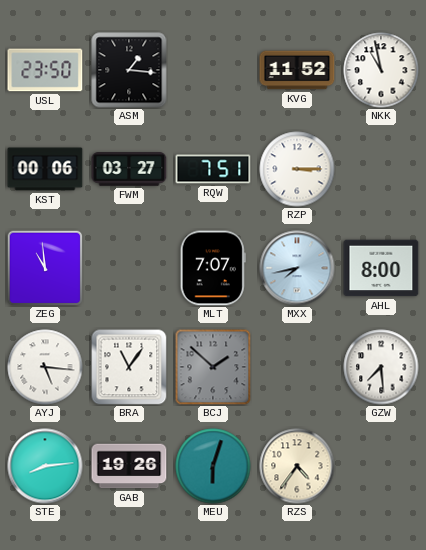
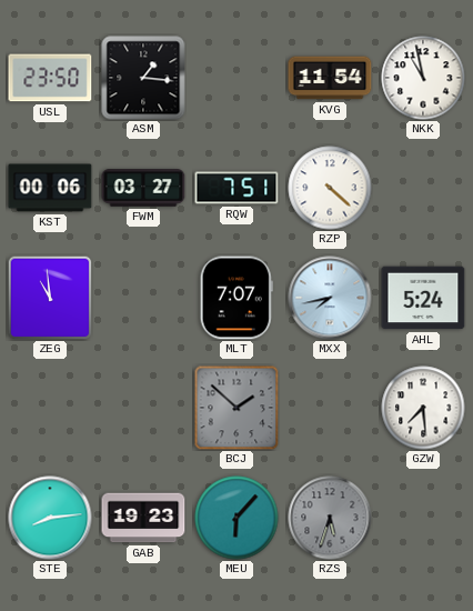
KVG: 11:52 -> 11:54
RZP: 3:15 -> 4:22
AHL: 8:00 -> 5:24
AYJ: 5:16 -> none
BRA: 11:06 -> none
GAB: 19:26 -> 19:23
MEU: 6:03 -> 6:07
RZS: 4:36 -> 5:33
RZS dial: cream -> grey
